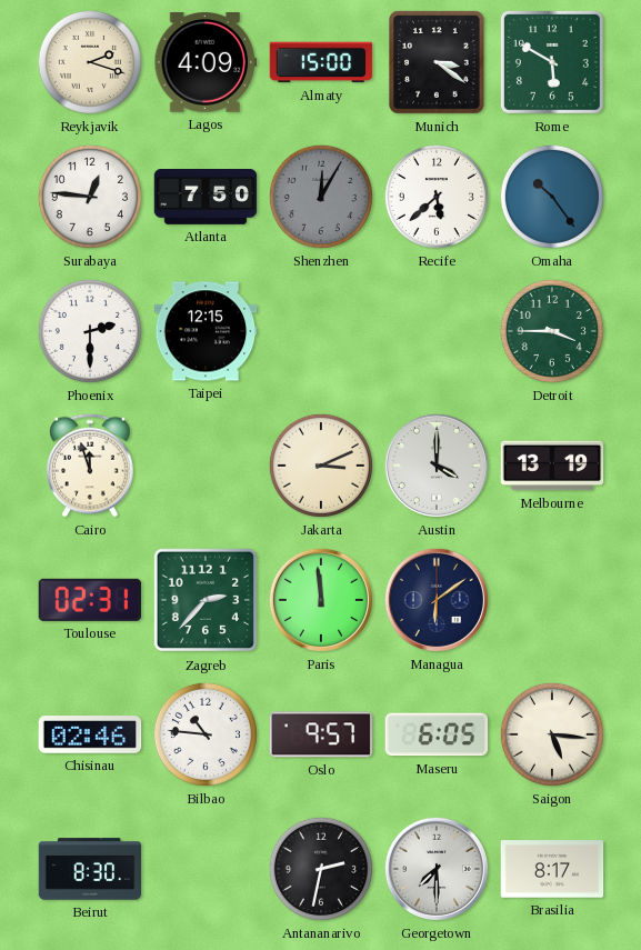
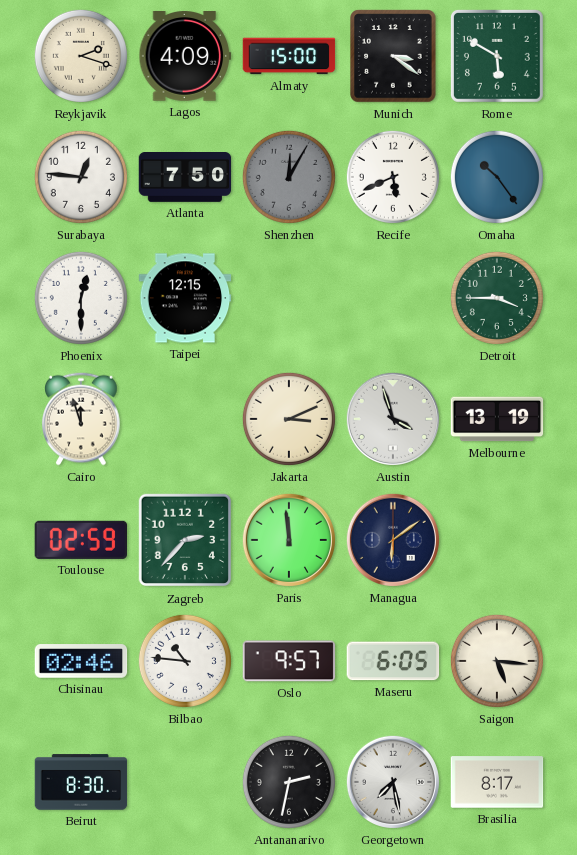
Recife: 5:38 -> 5:41
Phoenix: 2:30 -> 12:30
Austin: 4:00 -> 3:57
Toulouse: 02:31 -> 02:59
Georgetown: 7:30 -> 7:28
